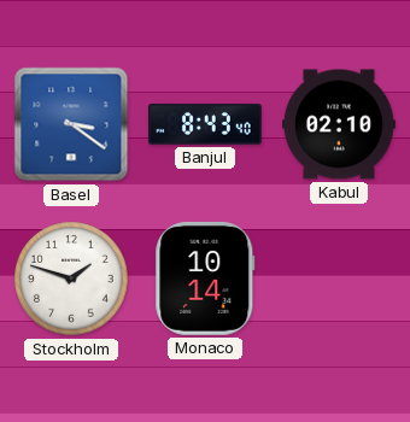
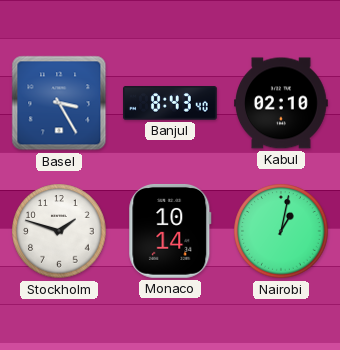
Basel: 3:21 -> 3:25
Nairobi: none -> 1:02
